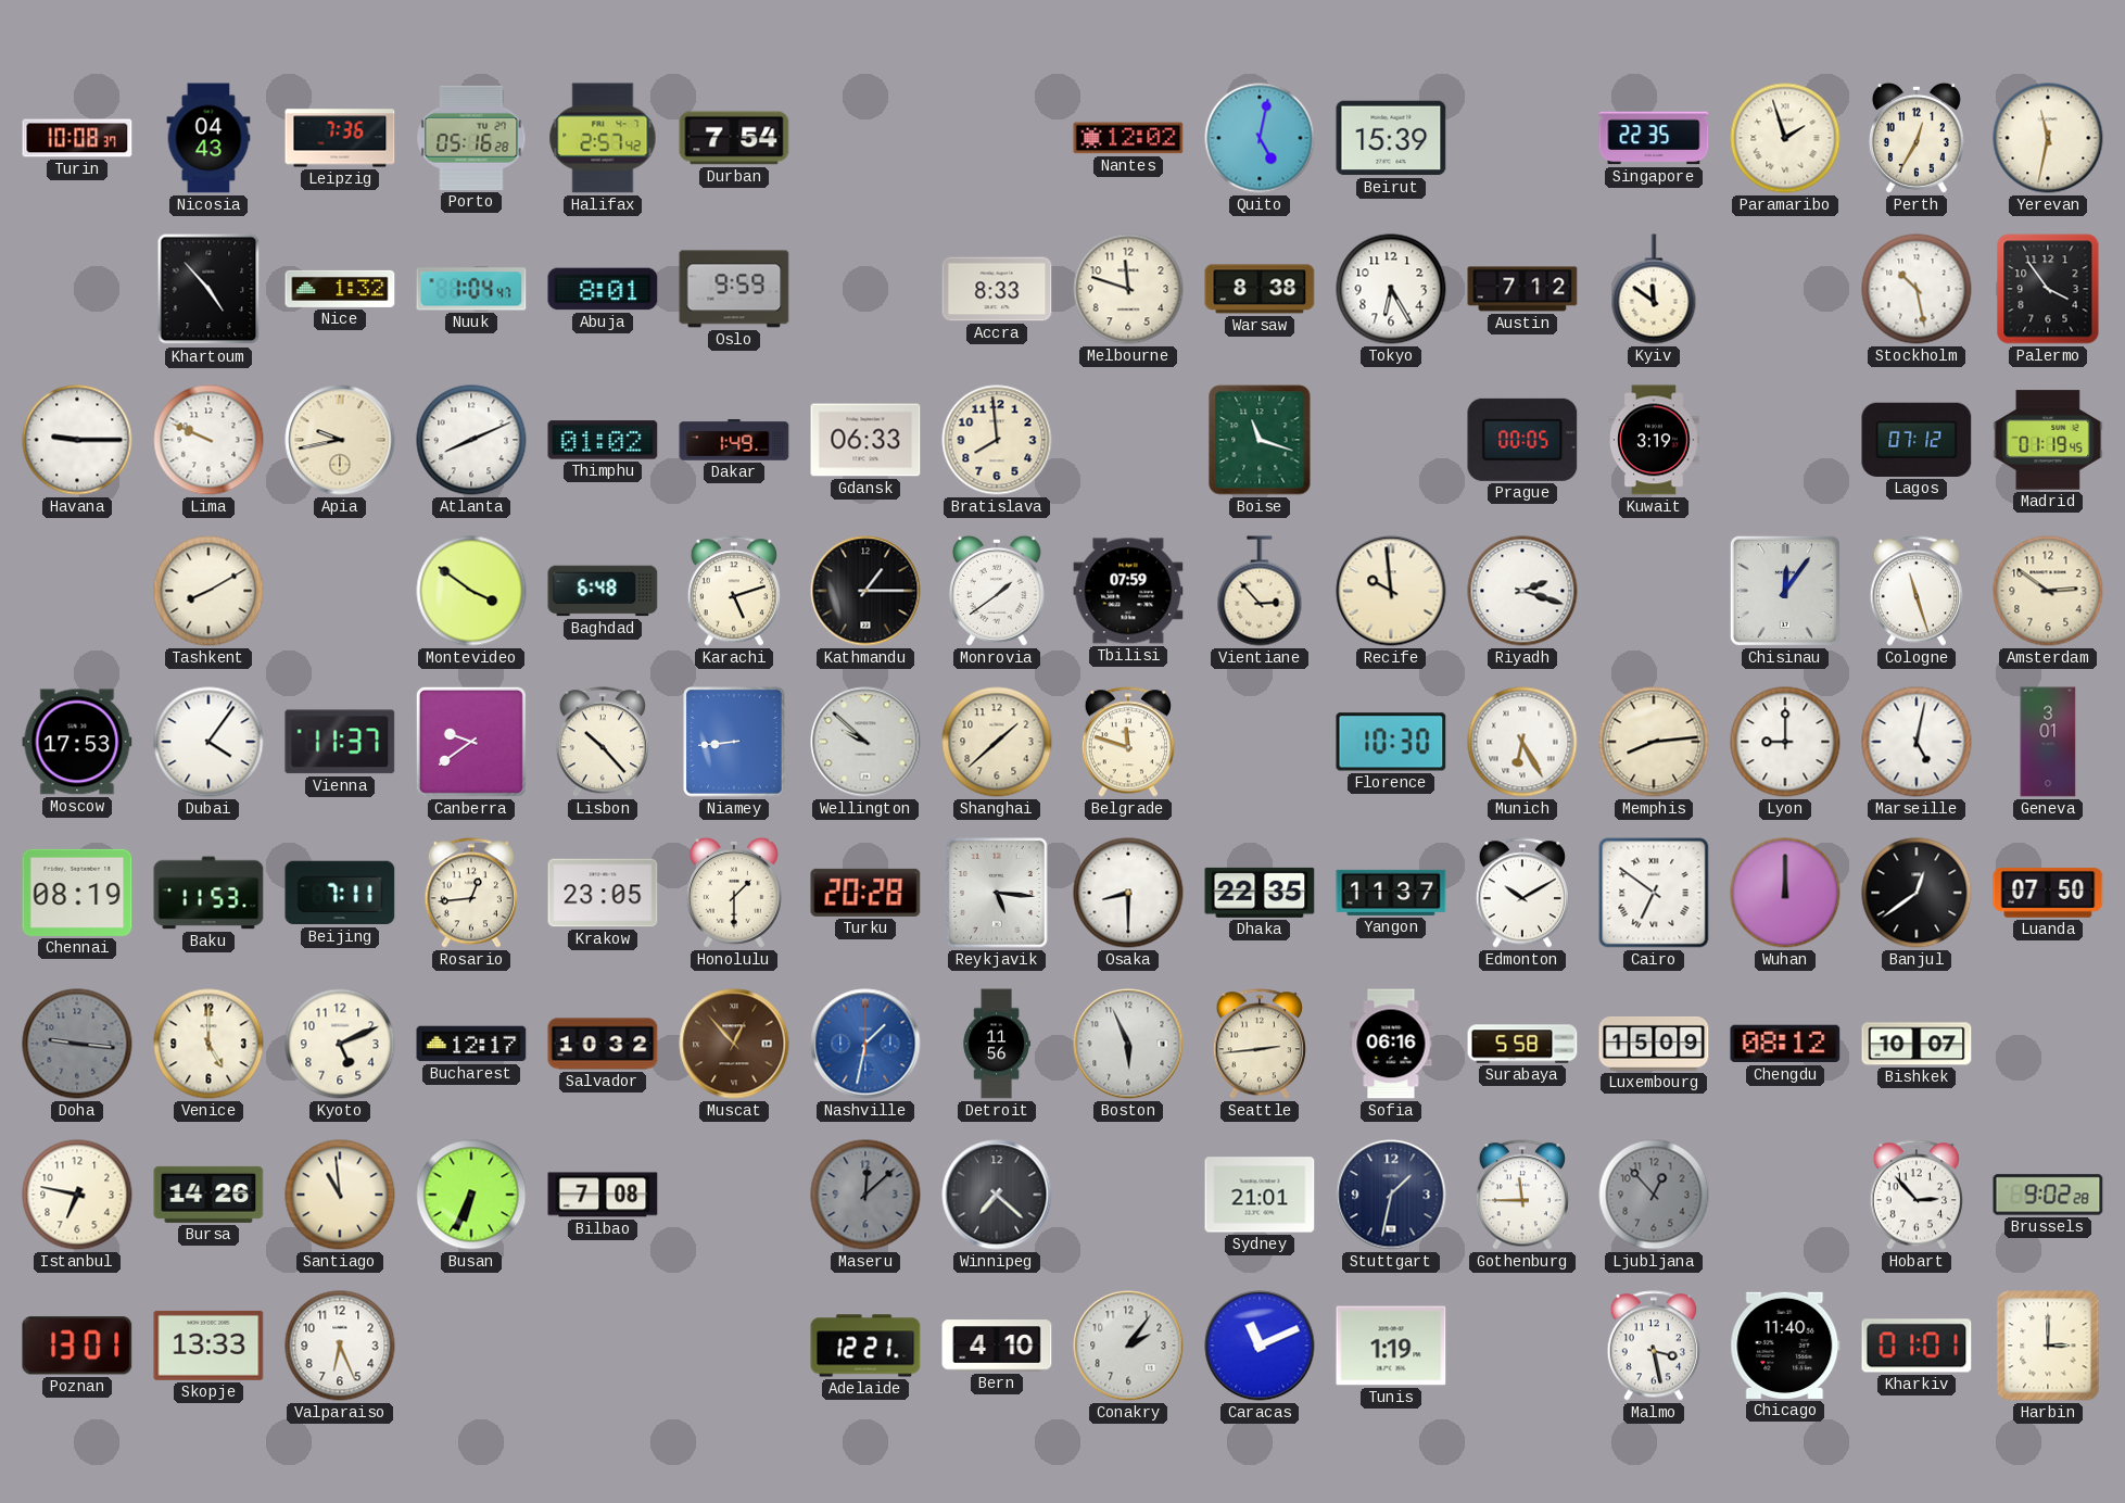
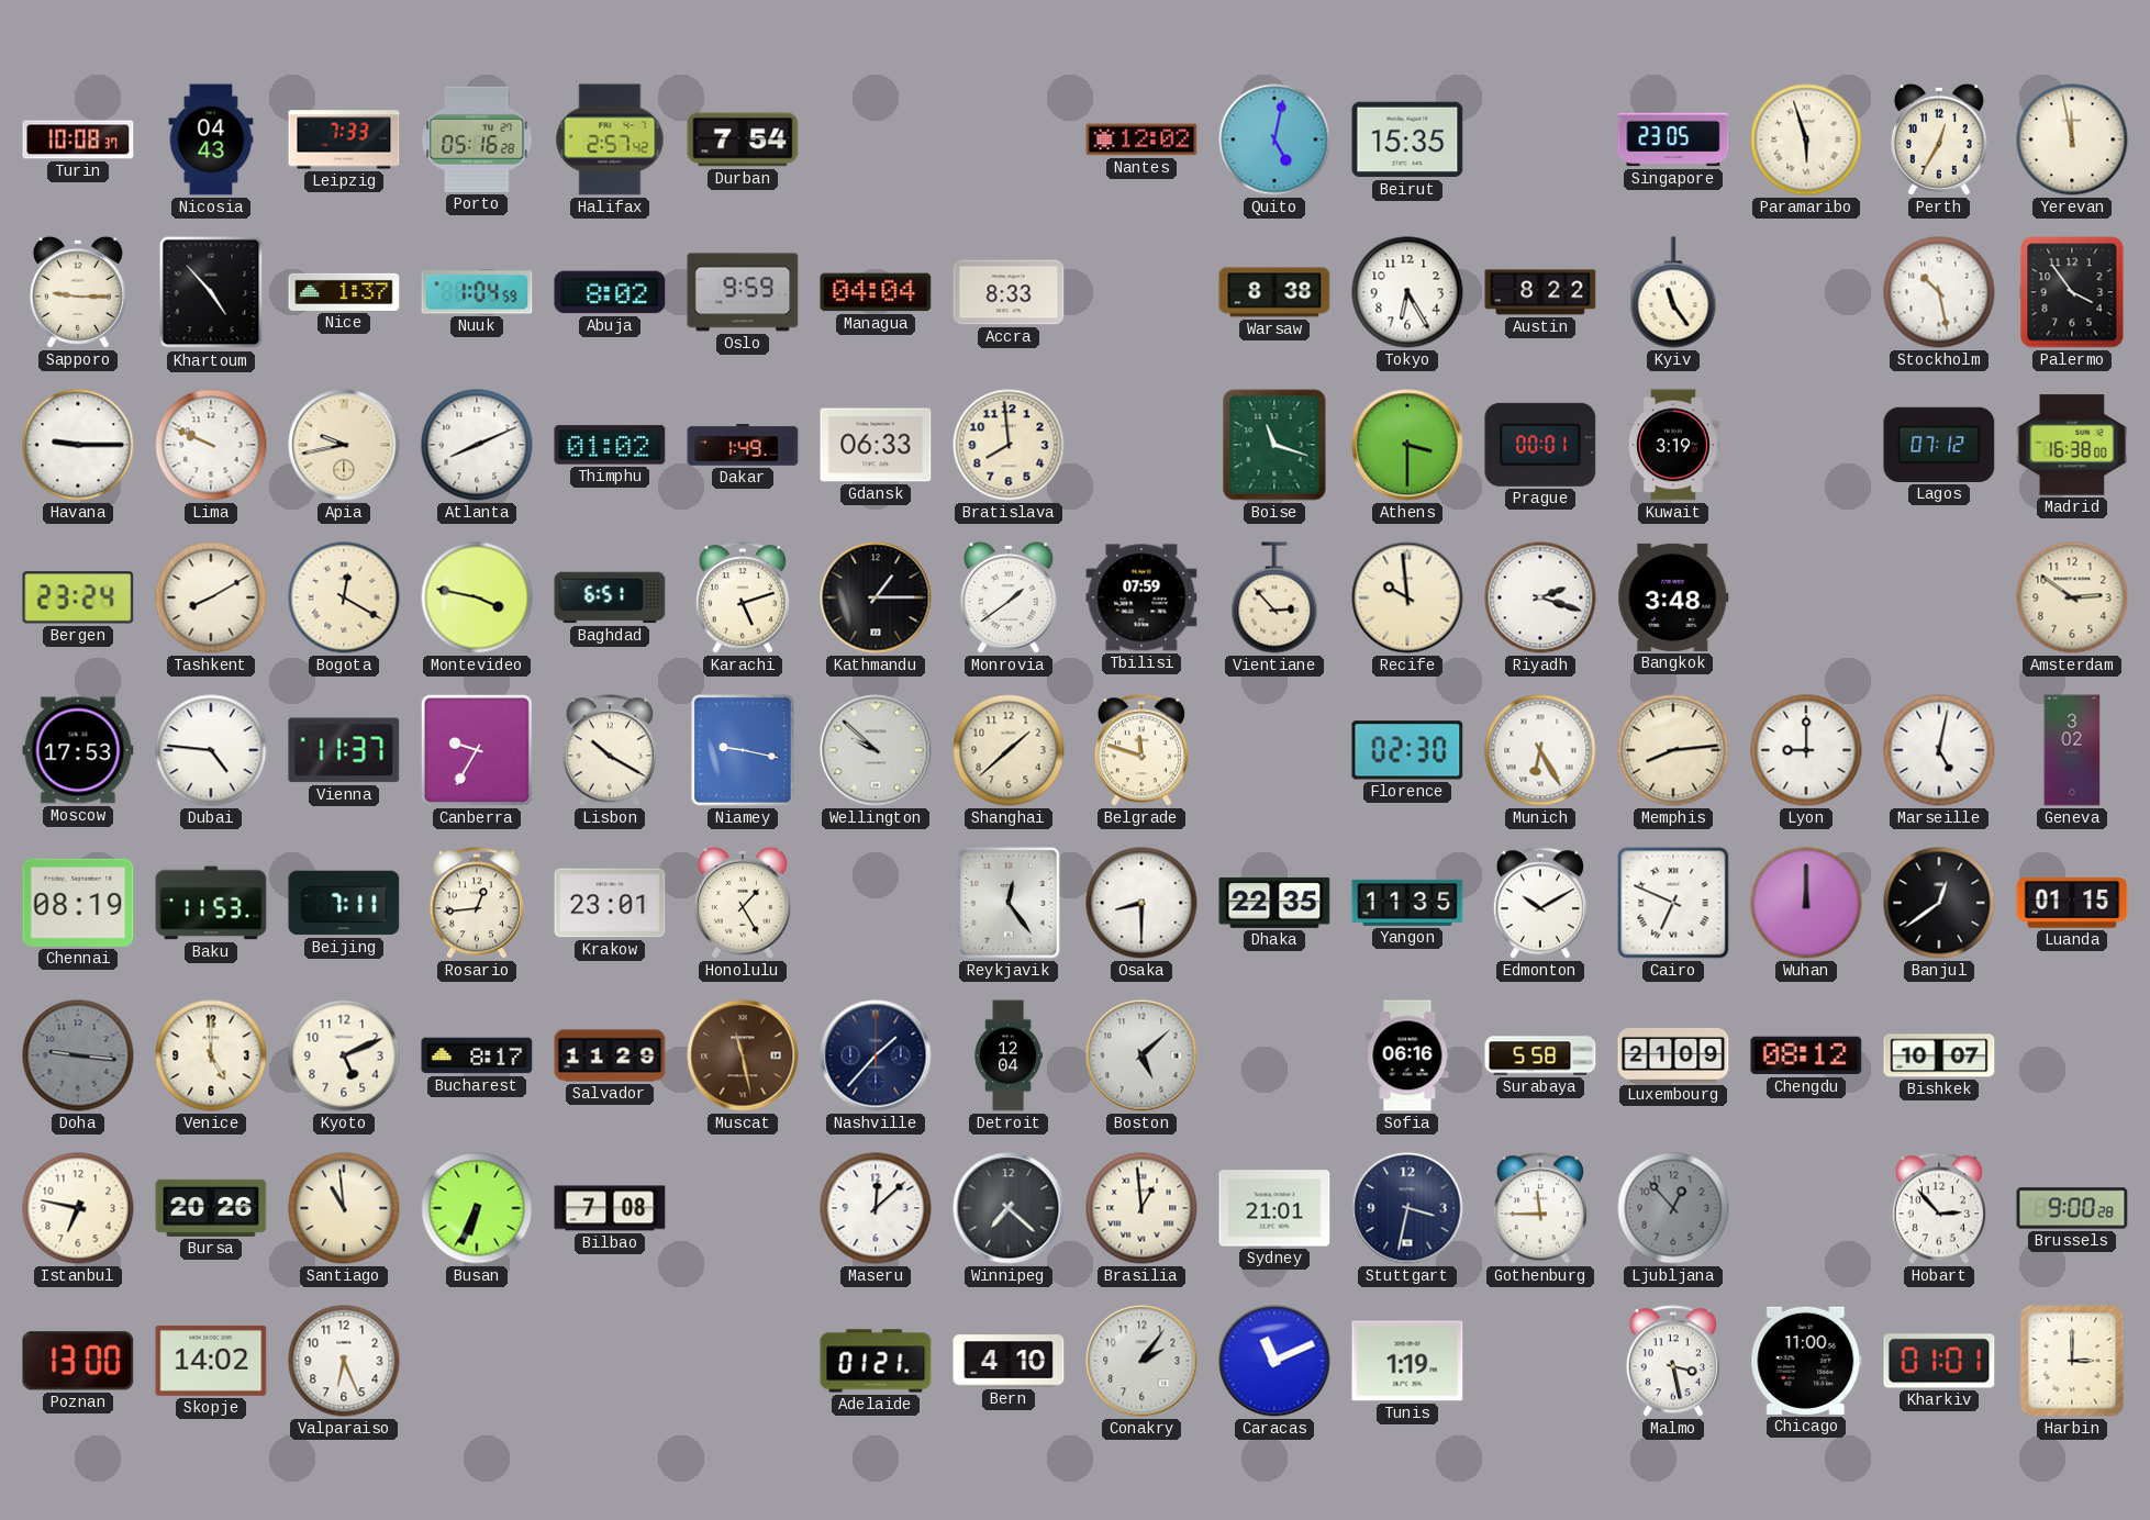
Leipzig: 7:36 -> 7:33
Beirut: 15:39 -> 15:35
Singapore: 22:35 -> 23:05
Paramaribo: 1:57 -> 5:57
Yerevan: 11:32 -> 11:58
Sapporo: none -> 9:15
Nice: 1:32 -> 1:37
Nuuk: 1:04:47 -> 1:04:59
Abuja: 8:01 -> 8:02
Managua: none -> 04:04
Melbourne: 11:48 -> none
Austin: 7:12 -> 8:22
Kyiv: 11:51 -> 11:24
Athens: none -> 3:30
Prague: 00:05 -> 00:01
Madrid: 01:19 -> 16:38
Bergen: none -> 23:24
Bogota: none -> 12:20
Montevideo: 3:51 -> 3:47
Baghdad: 6:48 -> 6:51
Bangkok: none -> 3:48
Chisinau: 12:06 -> none
Cologne: 11:27 -> none
Dubai: 4:06 -> 4:46
Canberra: 9:39 -> 9:35
Lisbon: 10:23 -> 10:20
Niamey: 8:44 -> 9:17
Florence: 10:30 -> 02:30
Geneva: 3:01 -> 3:02
Krakow: 23:05 -> 23:01
Honolulu: 1:30 -> 1:25
Turku: 20:28 -> none
Reykjavik: 5:16 -> 12:24
Yangon: 11:37 -> 11:35
Cairo: 6:51 -> 6:49
Luanda: 07:50 -> 01:15
Bucharest: 12:17 -> 8:17
Salvador: 10:32 -> 11:29
Muscat: 12:53 -> 11:28
Nashville: 1:32 -> 1:37
Nashville dial: blue -> navy
Detroit: 11:56 -> 12:04
Boston: 5:56 -> 5:08
Seattle: 2:44 -> none
Luxembourg: 15:09 -> 21:09
Bursa: 14:26 -> 20:26
Maseru dial: grey -> white
Brasilia: none -> 12:59
Stuttgart: 1:32 -> 3:32
Brussels: 9:02 -> 9:00
Poznan: 13:01 -> 13:00
Skopje: 13:33 -> 14:02
Adelaide: 12:21 -> 01:21
Chicago: 11:40 -> 11:00
